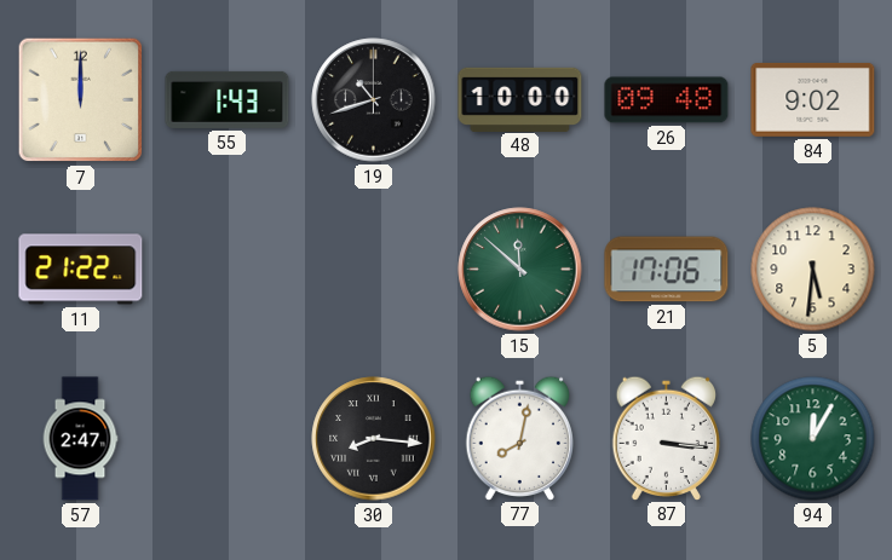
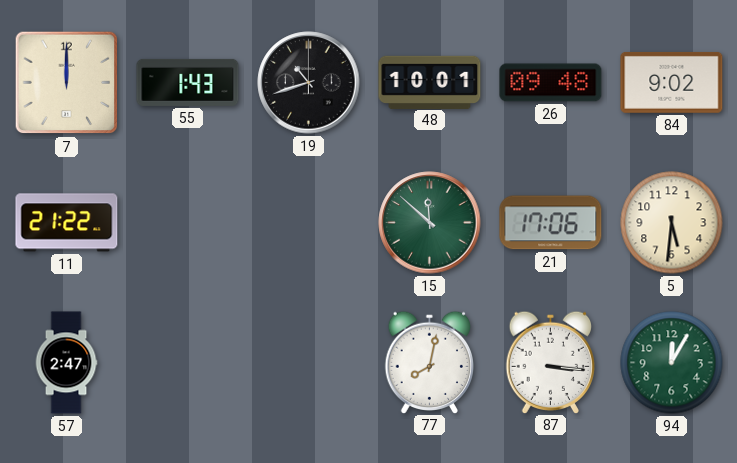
48: 10:00 -> 10:01
30: 8:16 -> none
